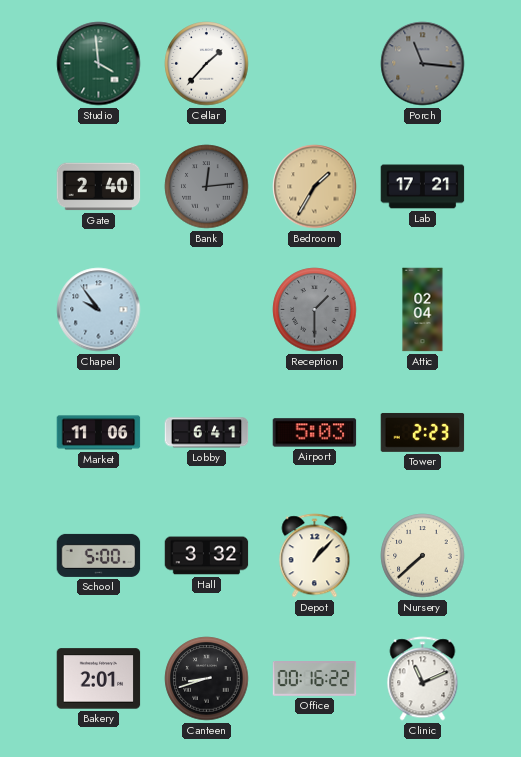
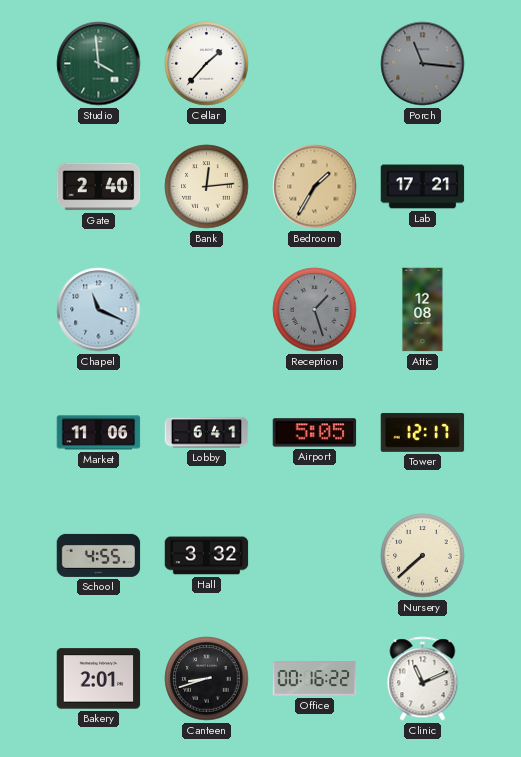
Bank dial: grey -> cream
Chapel: 9:54 -> 11:19
Reception: 1:30 -> 1:27
Attic: 02:04 -> 12:08
Airport: 5:03 -> 5:05
Tower: 2:23 -> 12:17
School: 5:00 -> 4:55
Depot: 1:07 -> none
